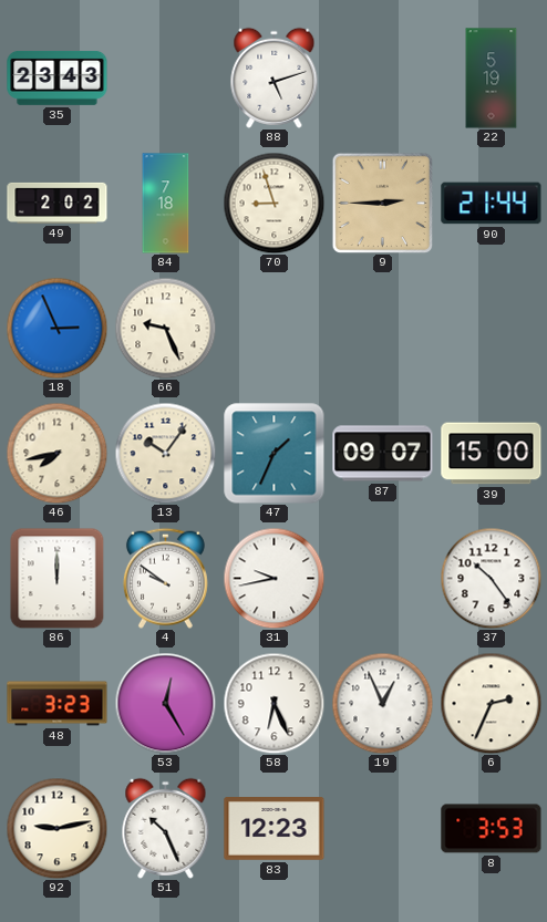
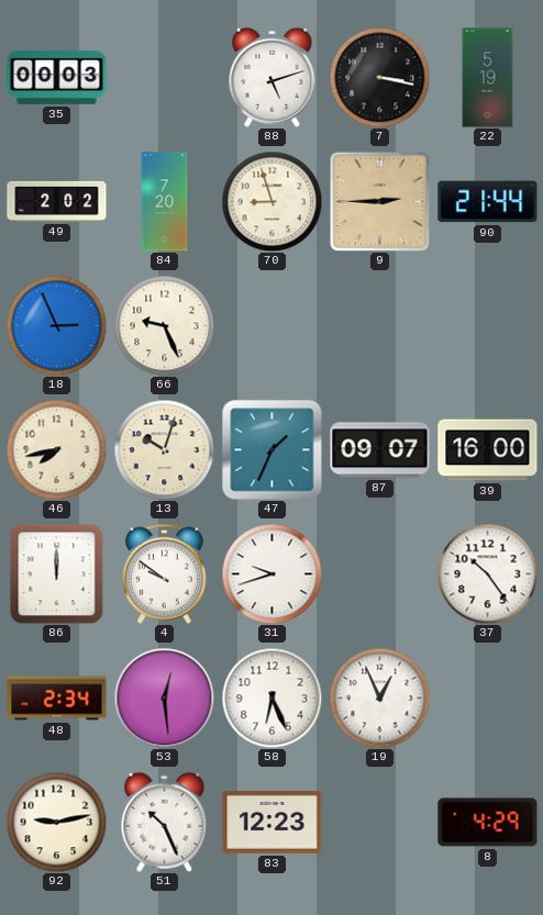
35: 23:43 -> 00:03
7: none -> 3:17
84: 7:18 -> 7:20
13: 10:06 -> 10:03
39: 15:00 -> 16:00
31: 9:43 -> 9:42
48: 3:23 -> 2:34
53: 12:25 -> 12:29
6: 2:34 -> none
8: 3:53 -> 4:29
